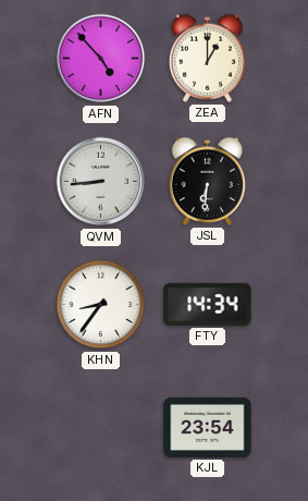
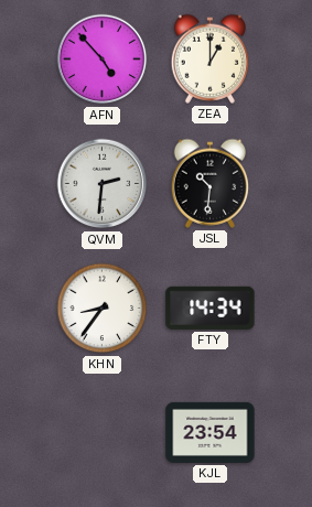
QVM: 8:44 -> 2:31
JSL: 6:31 -> 10:31
